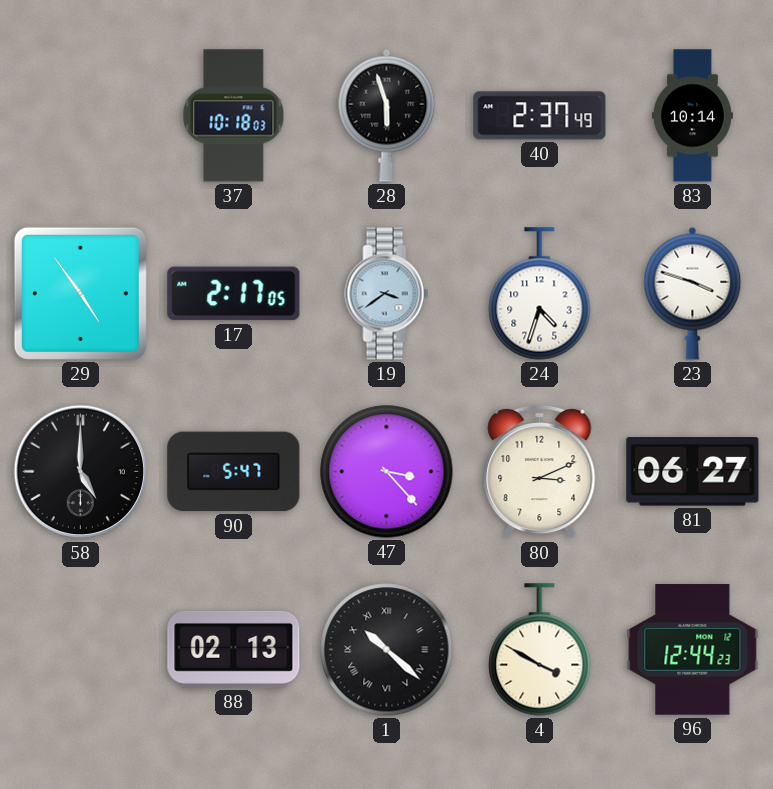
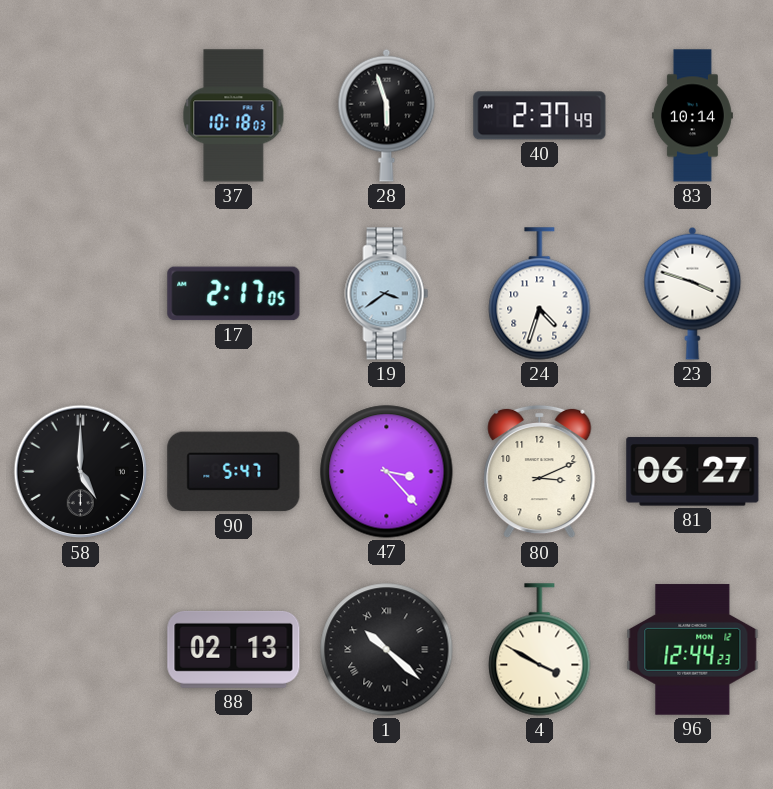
29: 4:54 -> none
